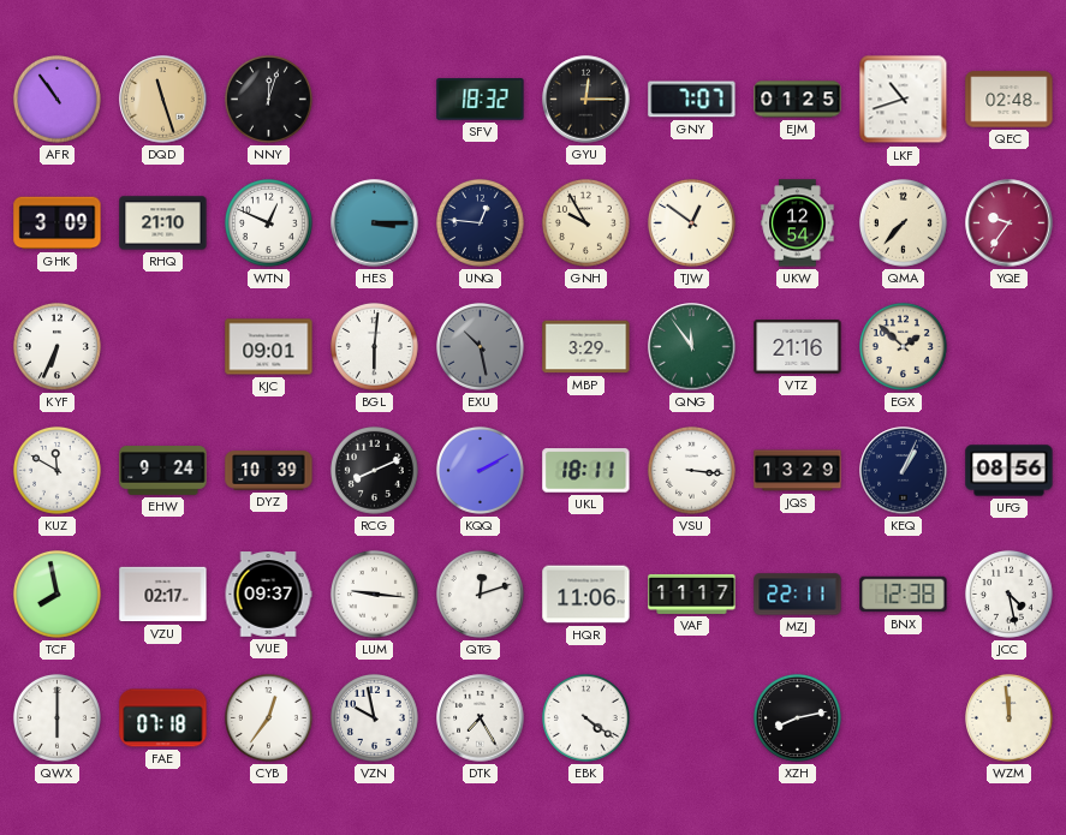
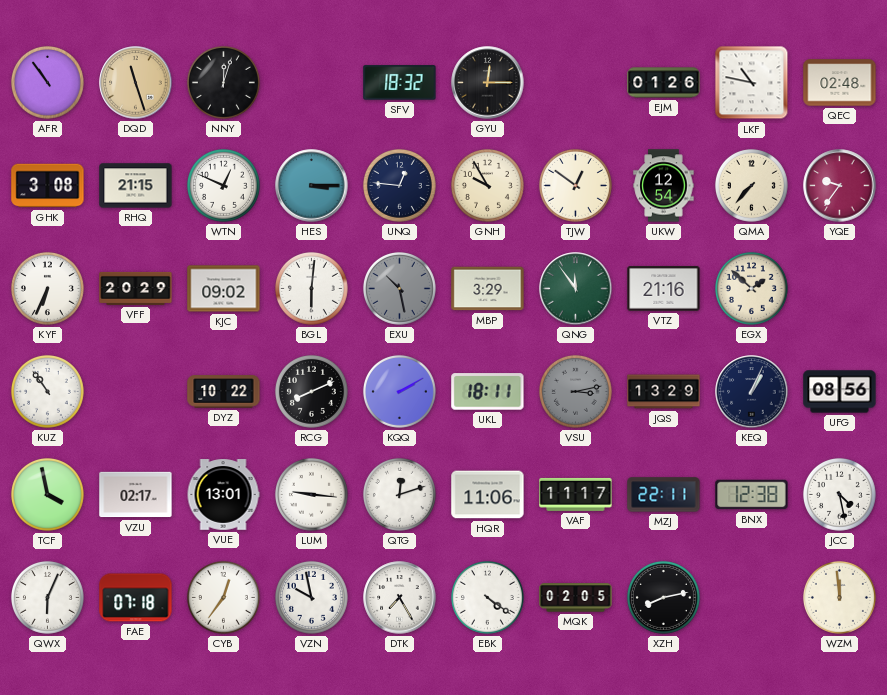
GNY: 7:07 -> none
EJM: 01:25 -> 01:26
LKF: 10:42 -> 10:47
GHK: 3:09 -> 3:08
RHQ: 21:10 -> 21:15
VFF: none -> 20:29
KJC: 09:01 -> 09:02
KUZ: 11:50 -> 10:54
EHW: 9:24 -> none
DYZ: 10:39 -> 10:22
VSU: 3:16 -> 3:13
VSU dial: white -> grey
TCF: 7:58 -> 3:58
VUE: 09:37 -> 13:01
QWX: 6:00 -> 6:04
MQK: none -> 02:05
